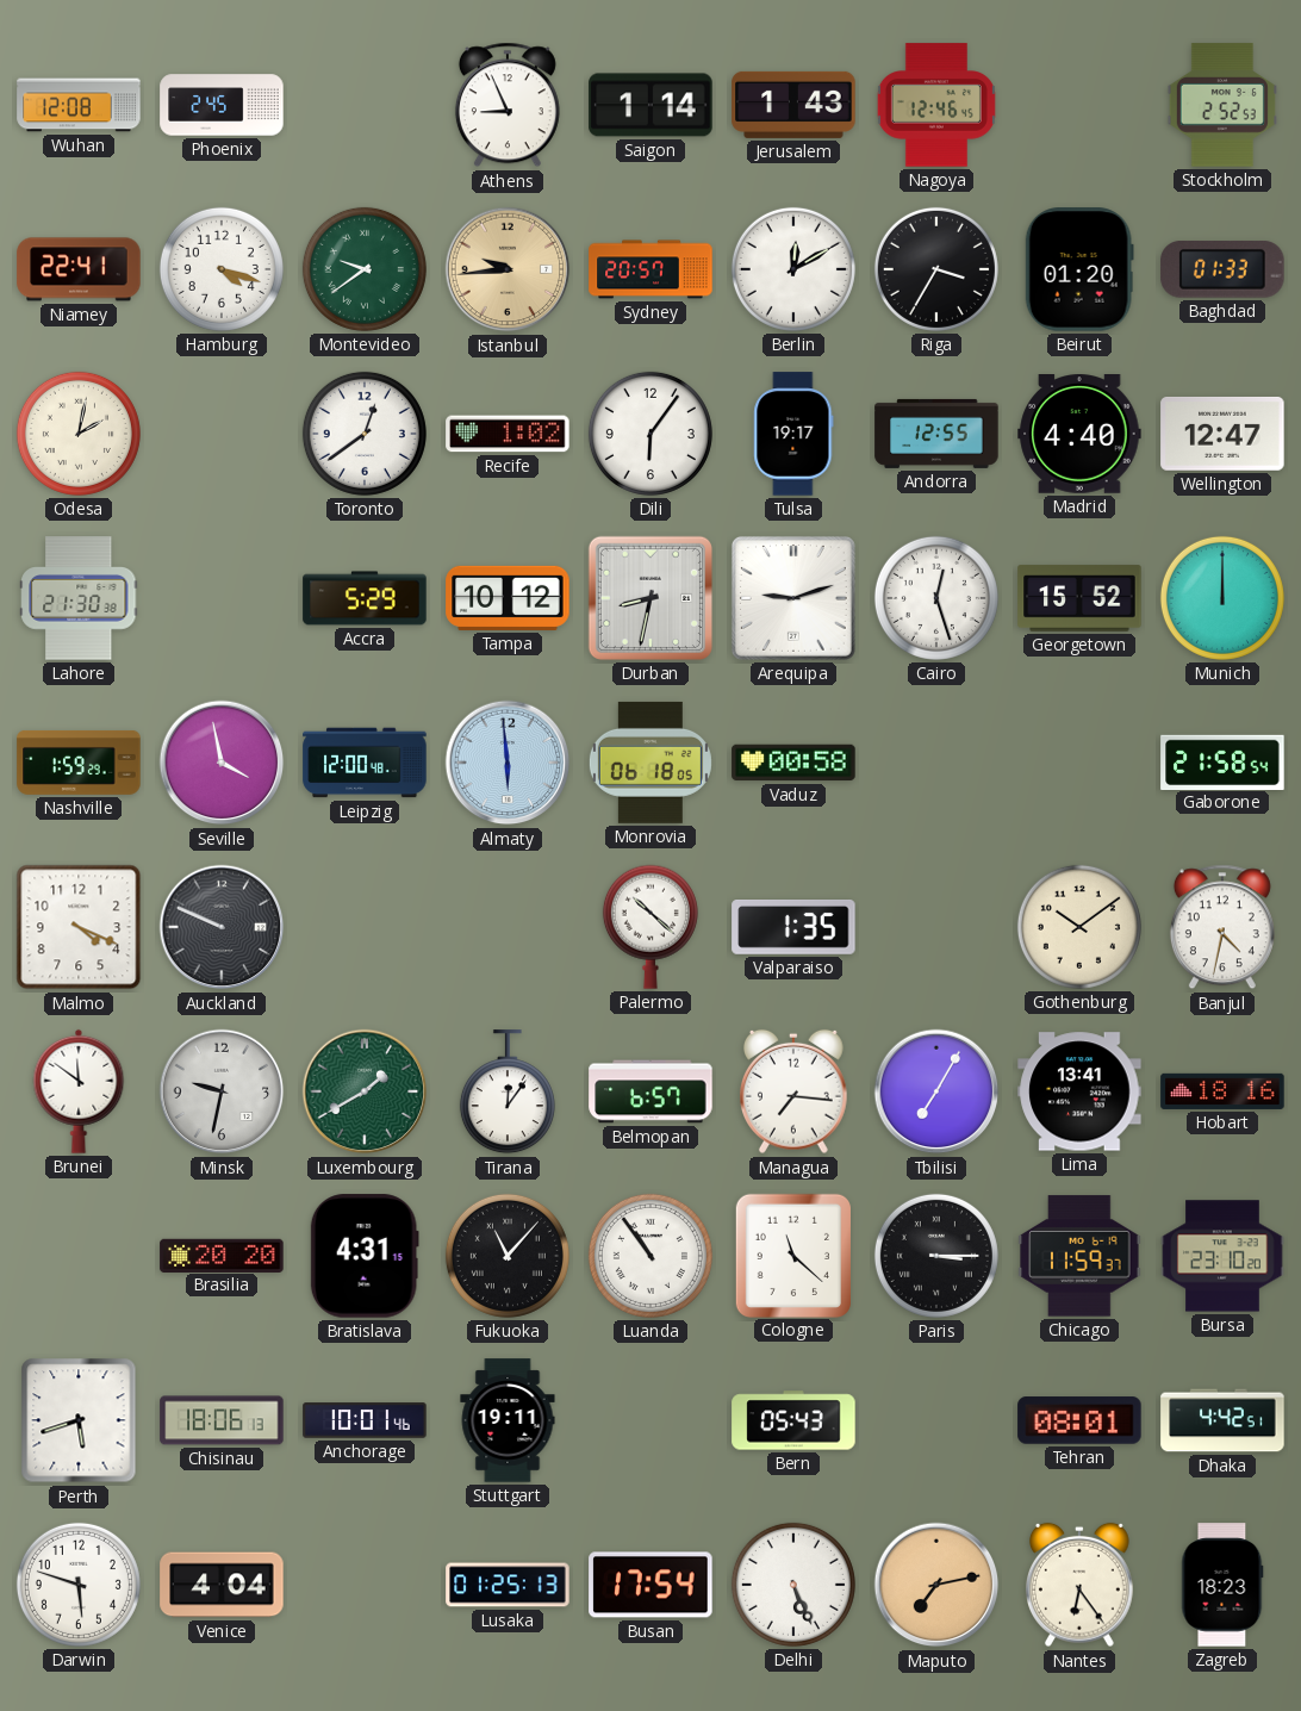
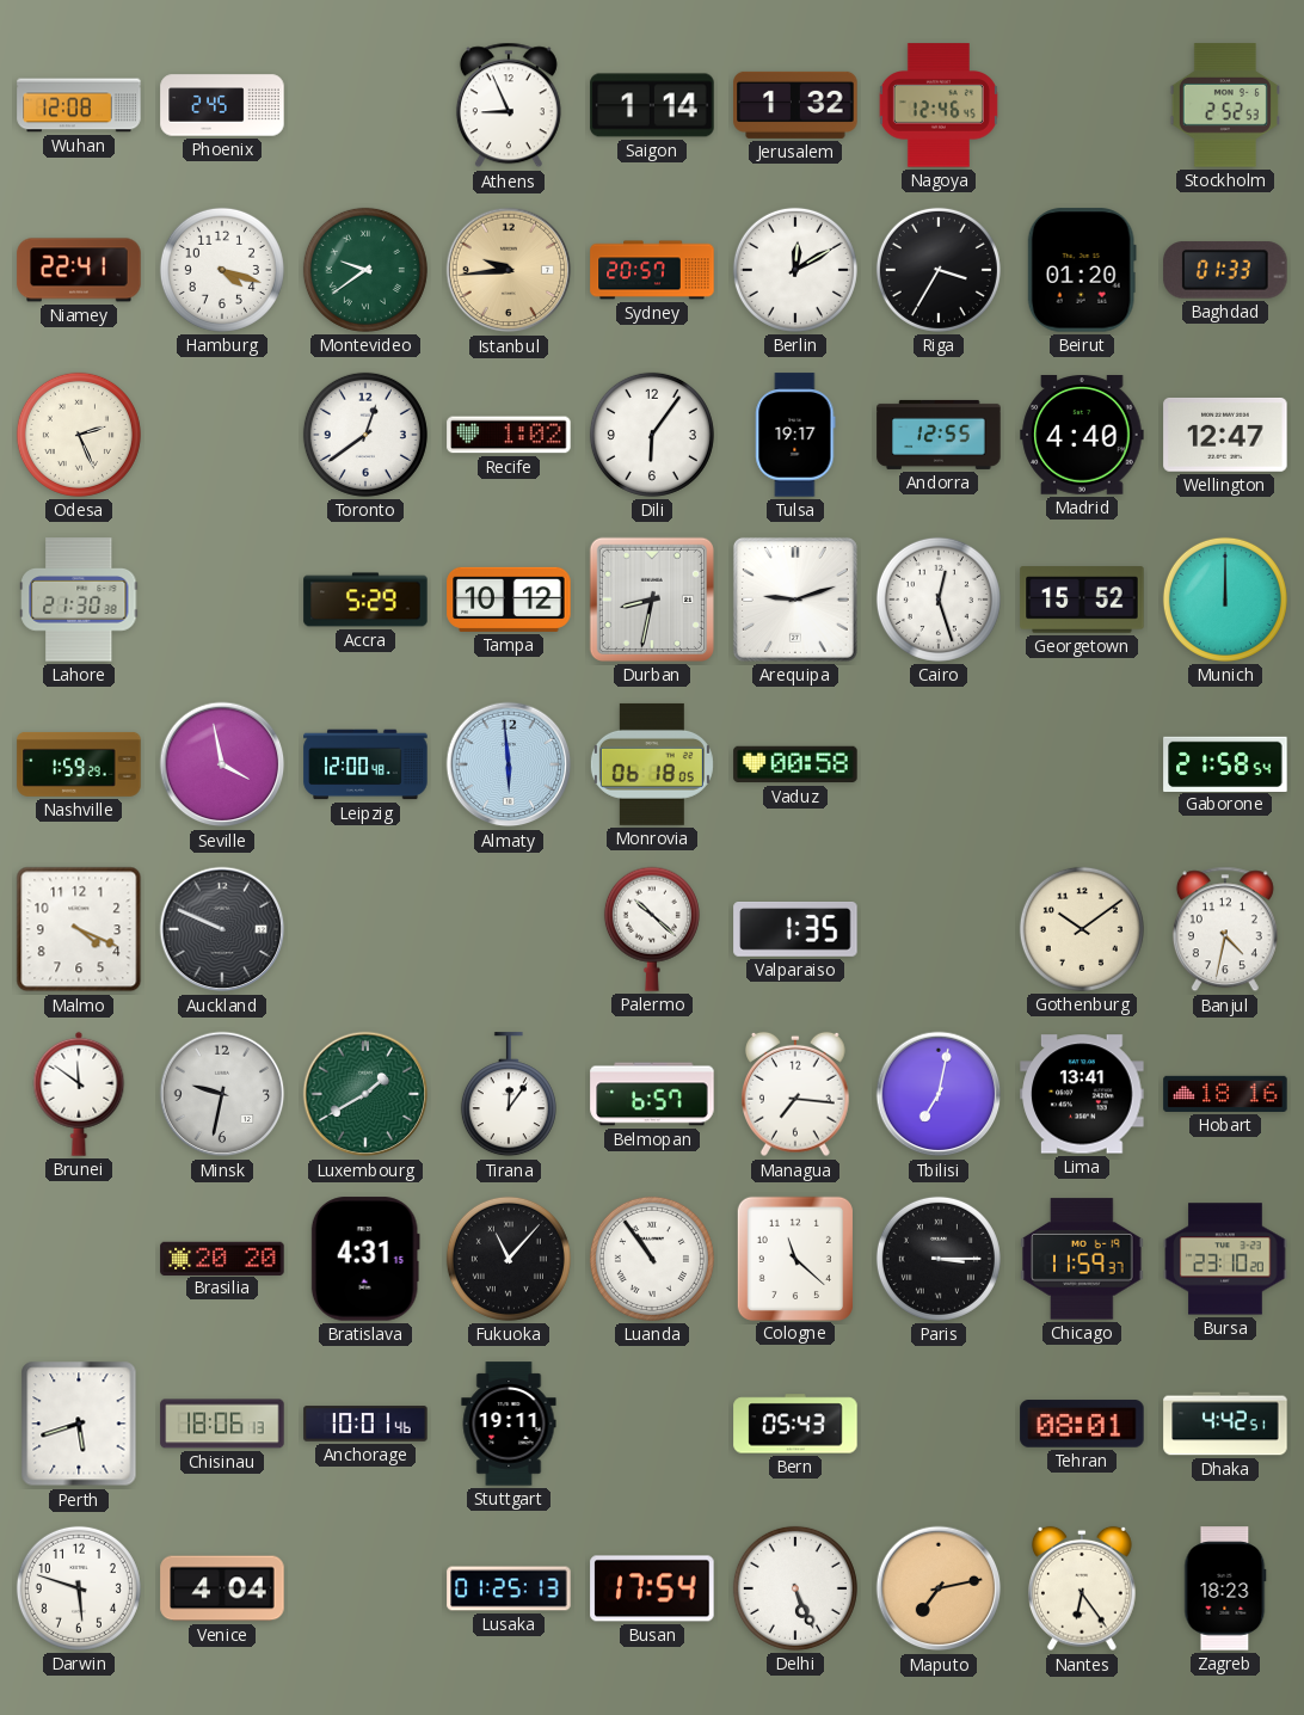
Jerusalem: 1:43 -> 1:32
Odesa: 2:02 -> 2:26
Tbilisi: 7:05 -> 7:02
